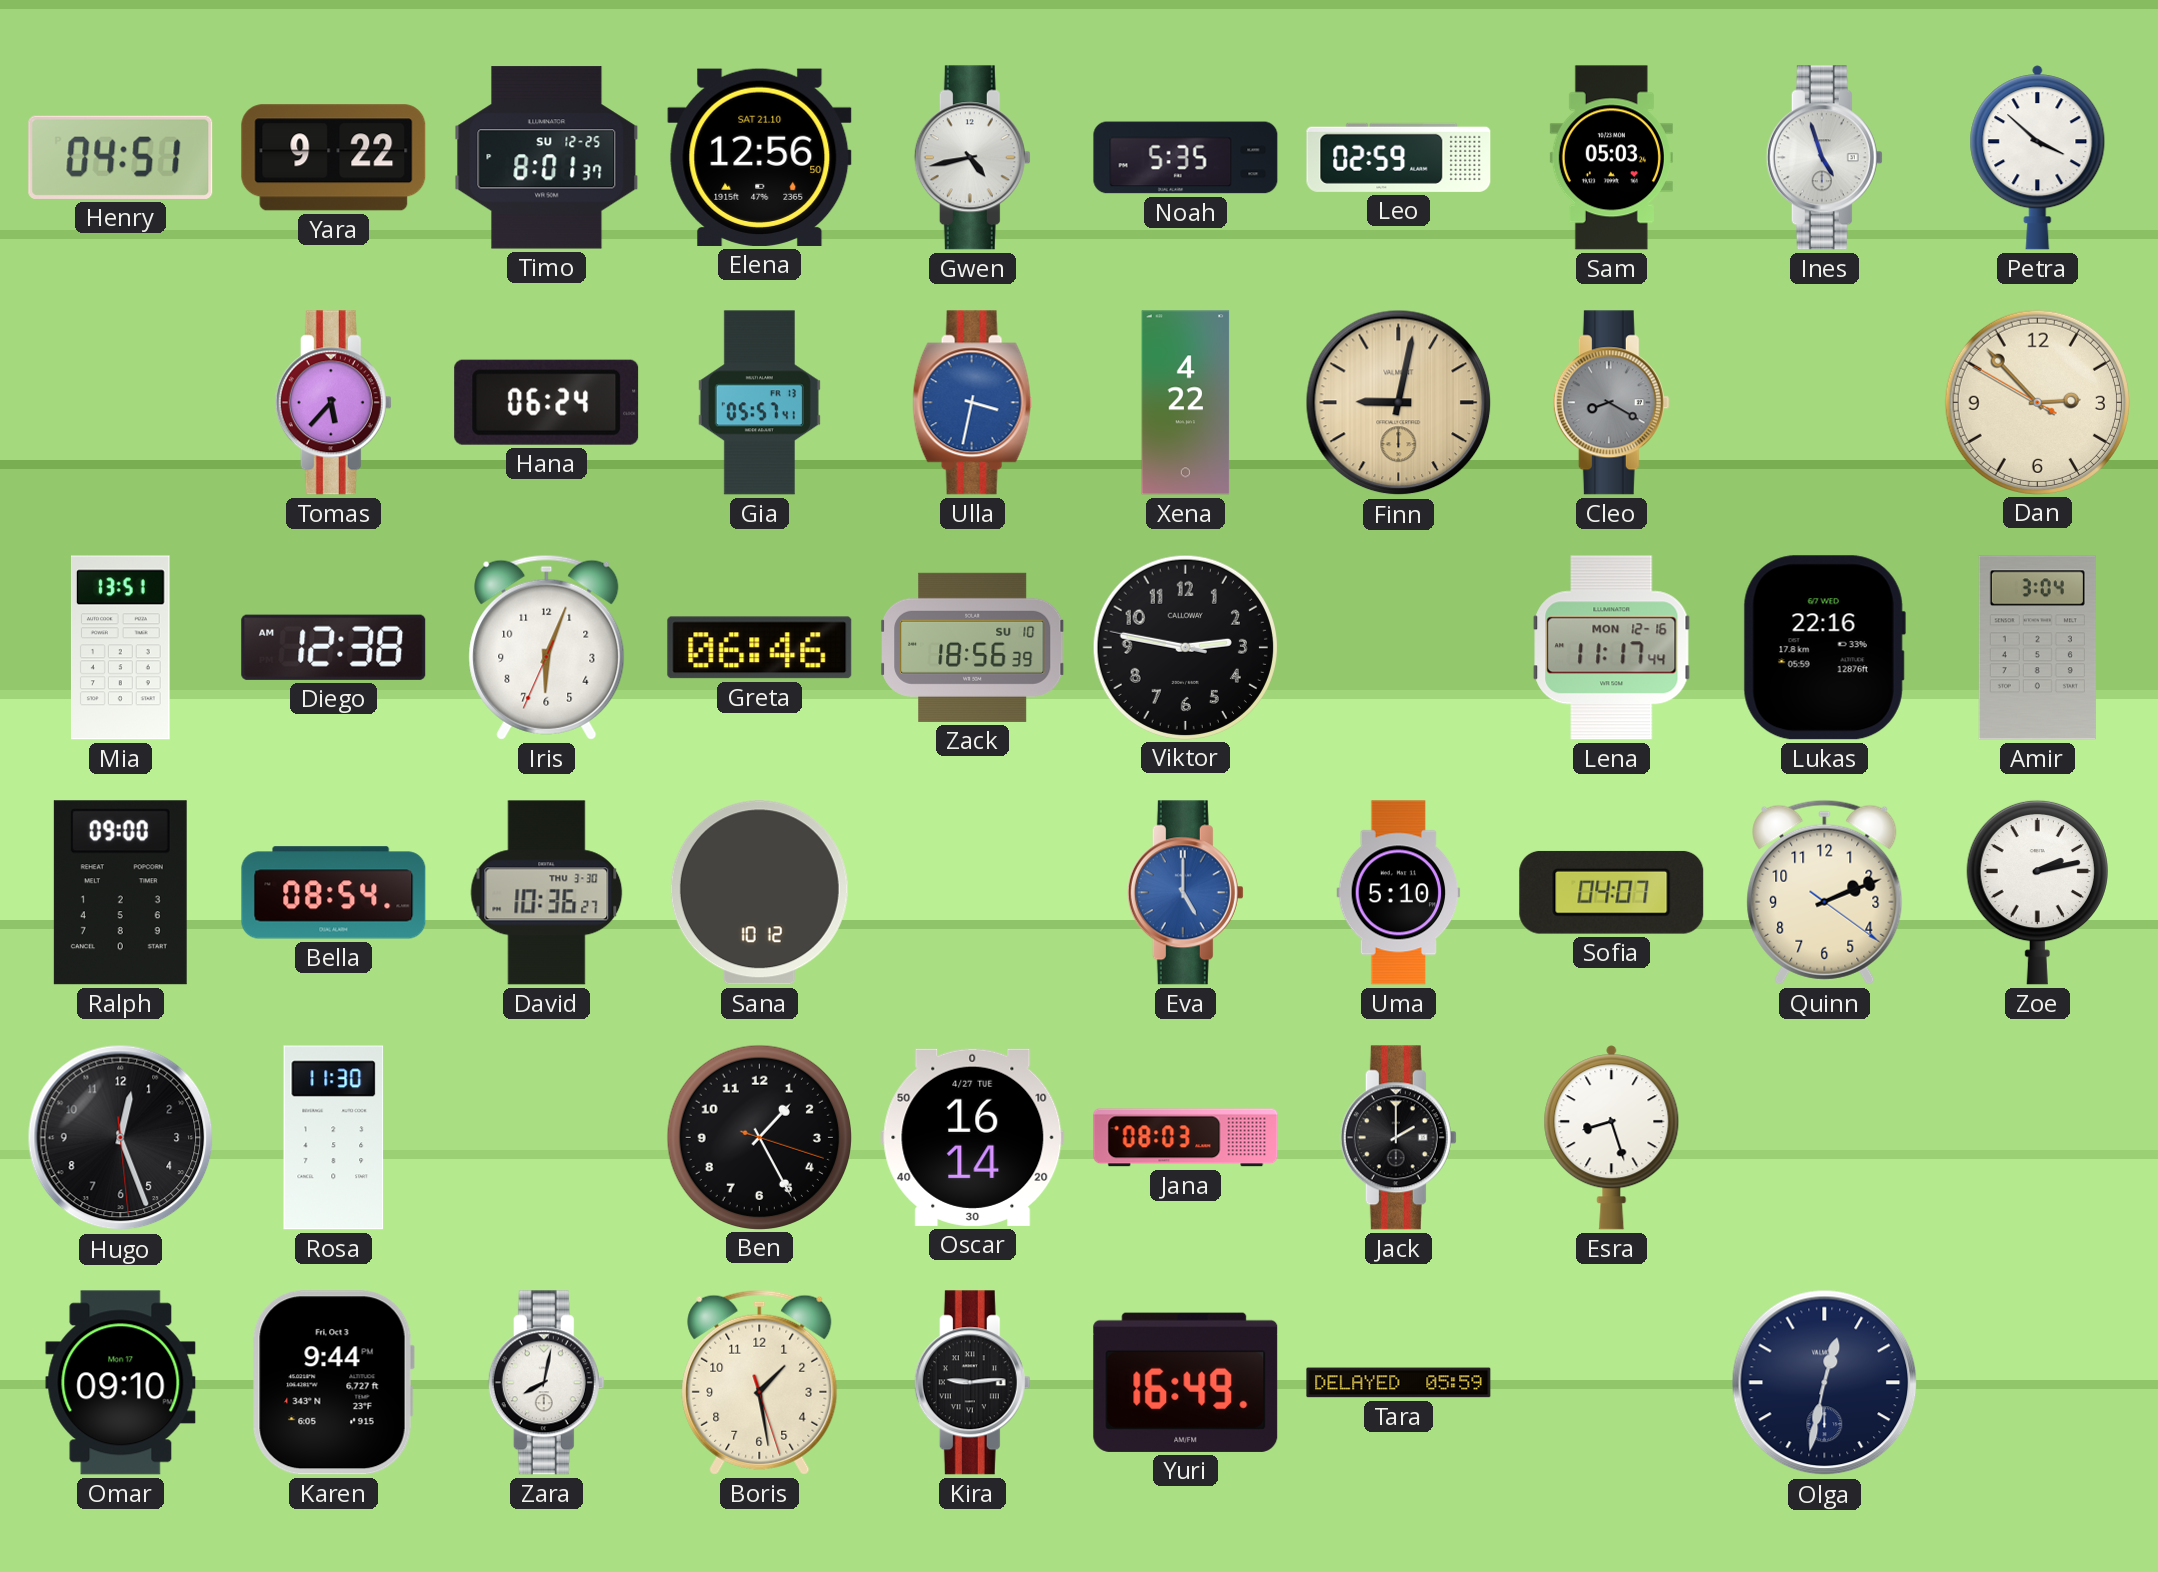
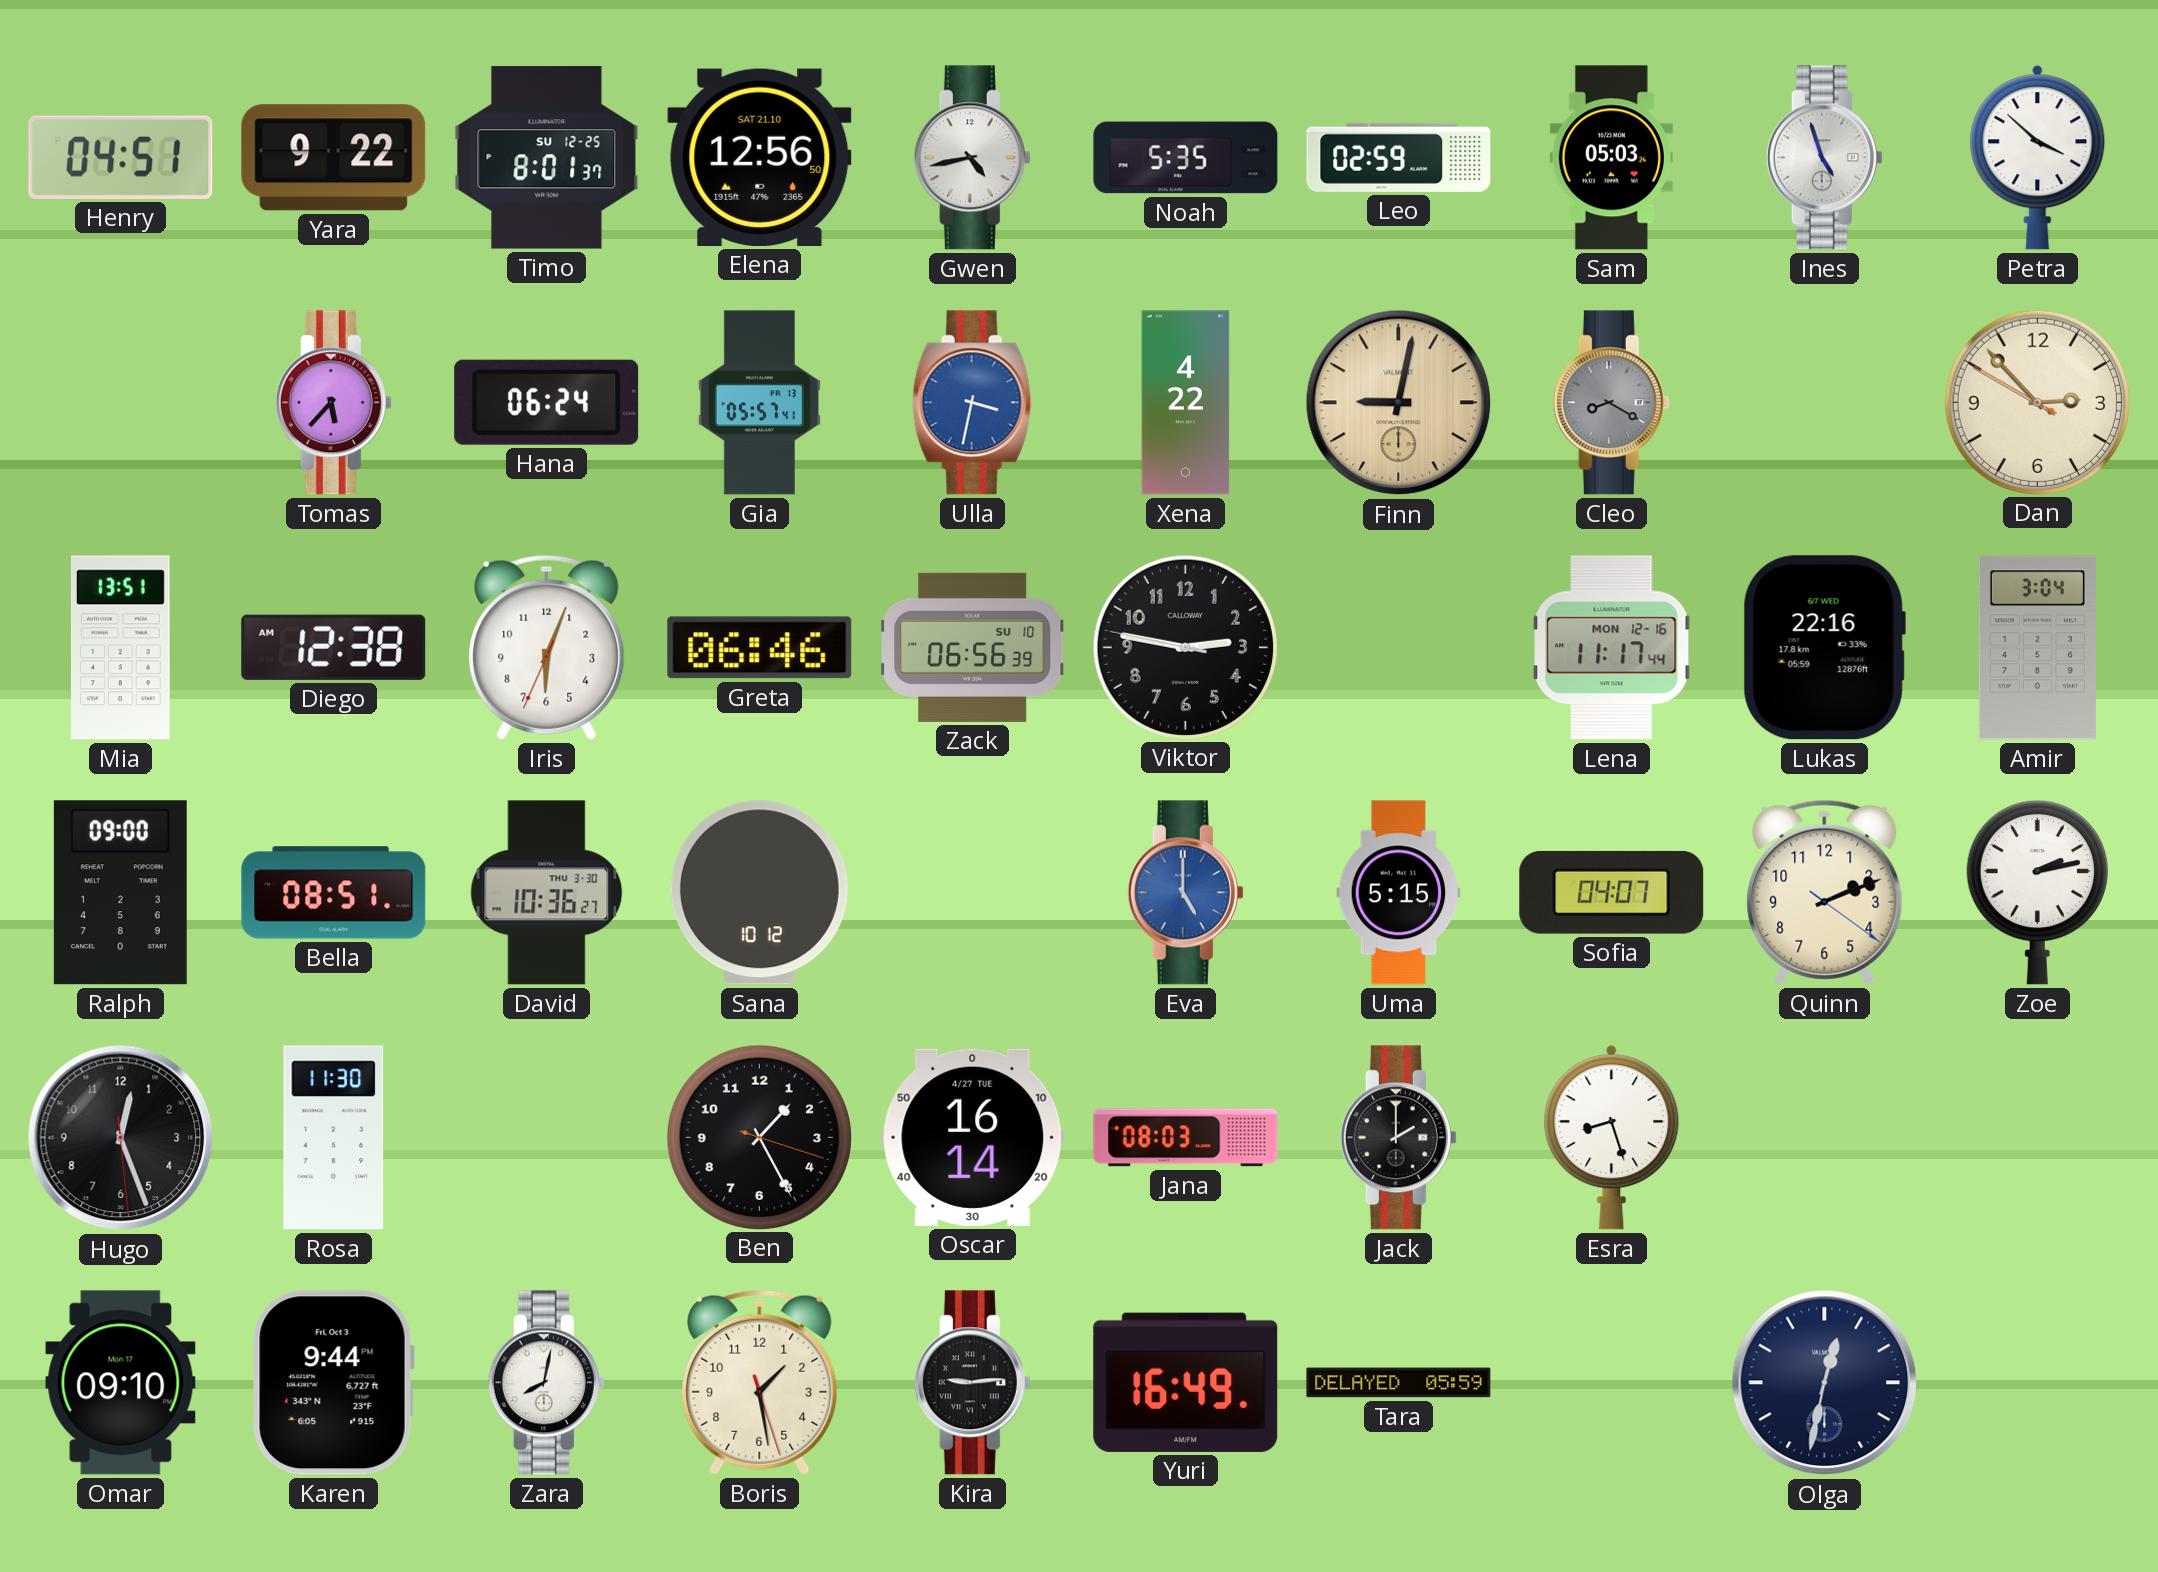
Zack: 18:56 -> 06:56
Bella: 08:54 -> 08:51
Uma: 5:10 -> 5:15
